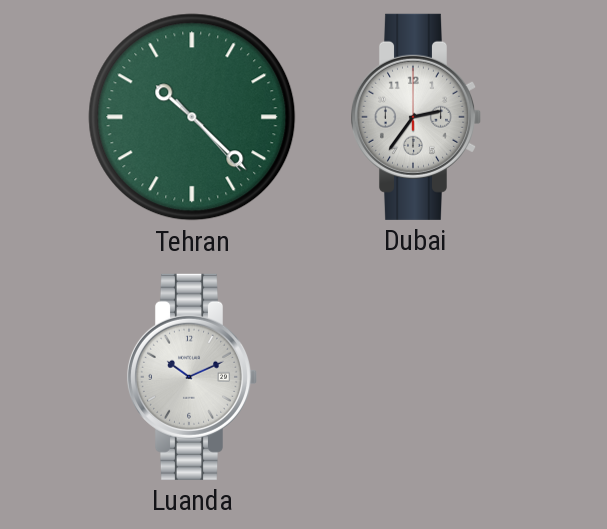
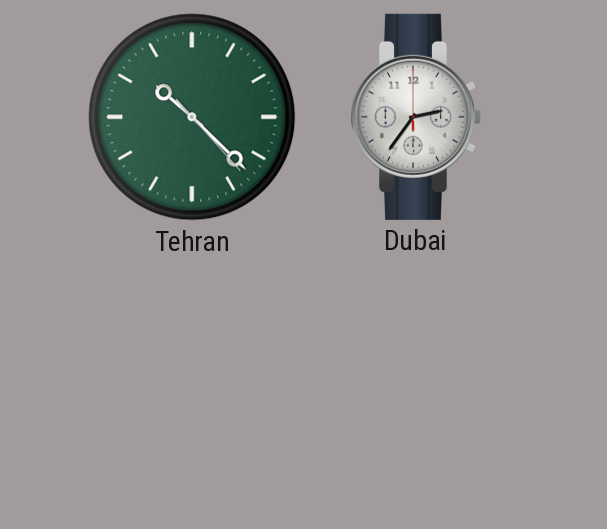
Luanda: 10:11 -> none
